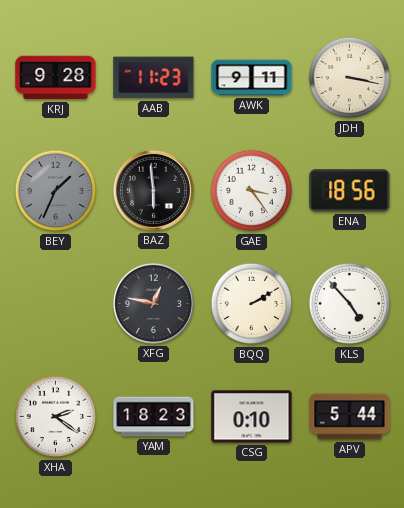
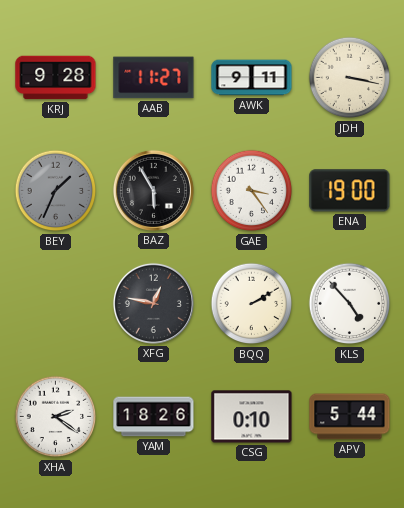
AAB: 11:23 -> 11:27
BAZ: 5:59 -> 5:55
ENA: 18:56 -> 19:00
YAM: 18:23 -> 18:26
